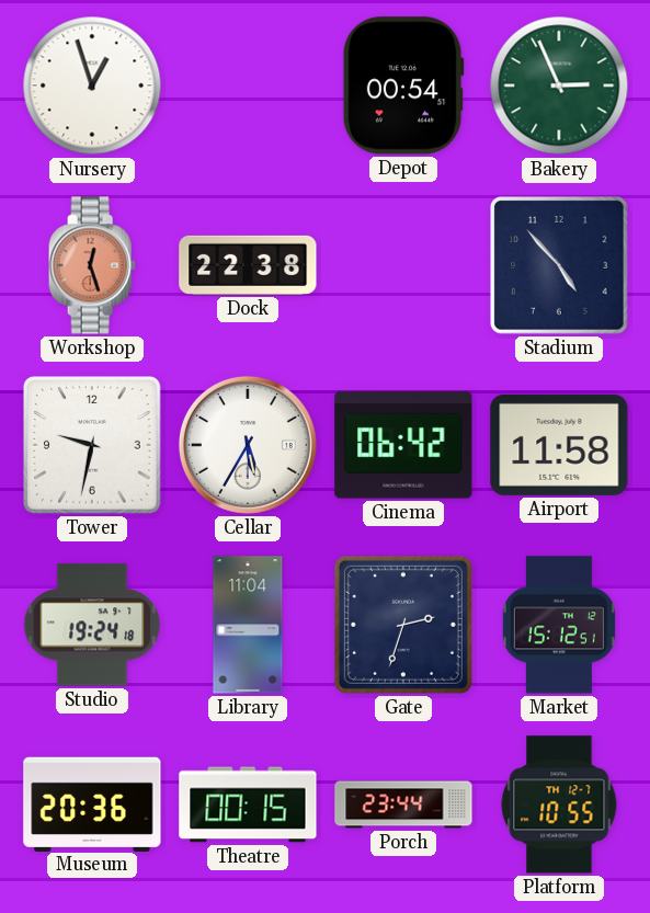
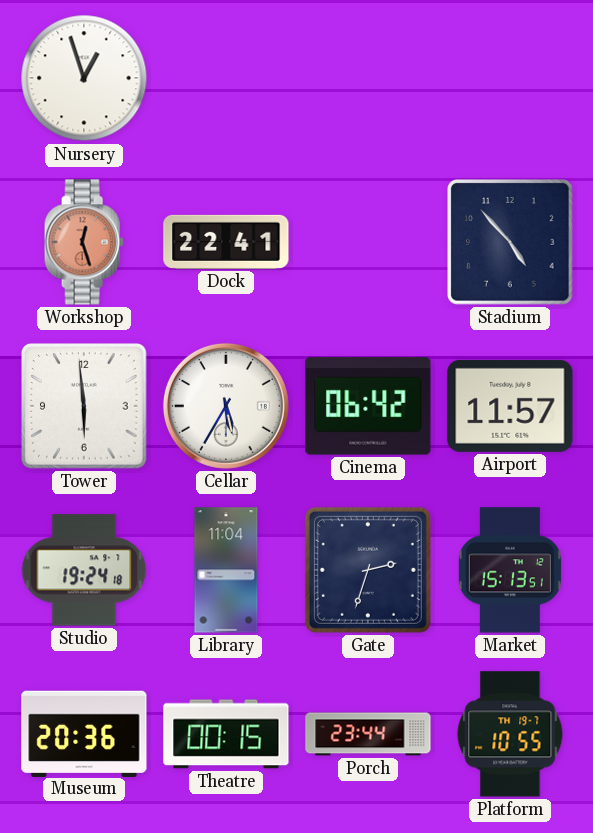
Depot: 00:54 -> none
Bakery: 2:56 -> none
Dock: 22:38 -> 22:41
Tower: 9:32 -> 5:59
Airport: 11:58 -> 11:57
Market: 15:12 -> 15:13
Platform date: TH 12-7 -> TH 19-7
